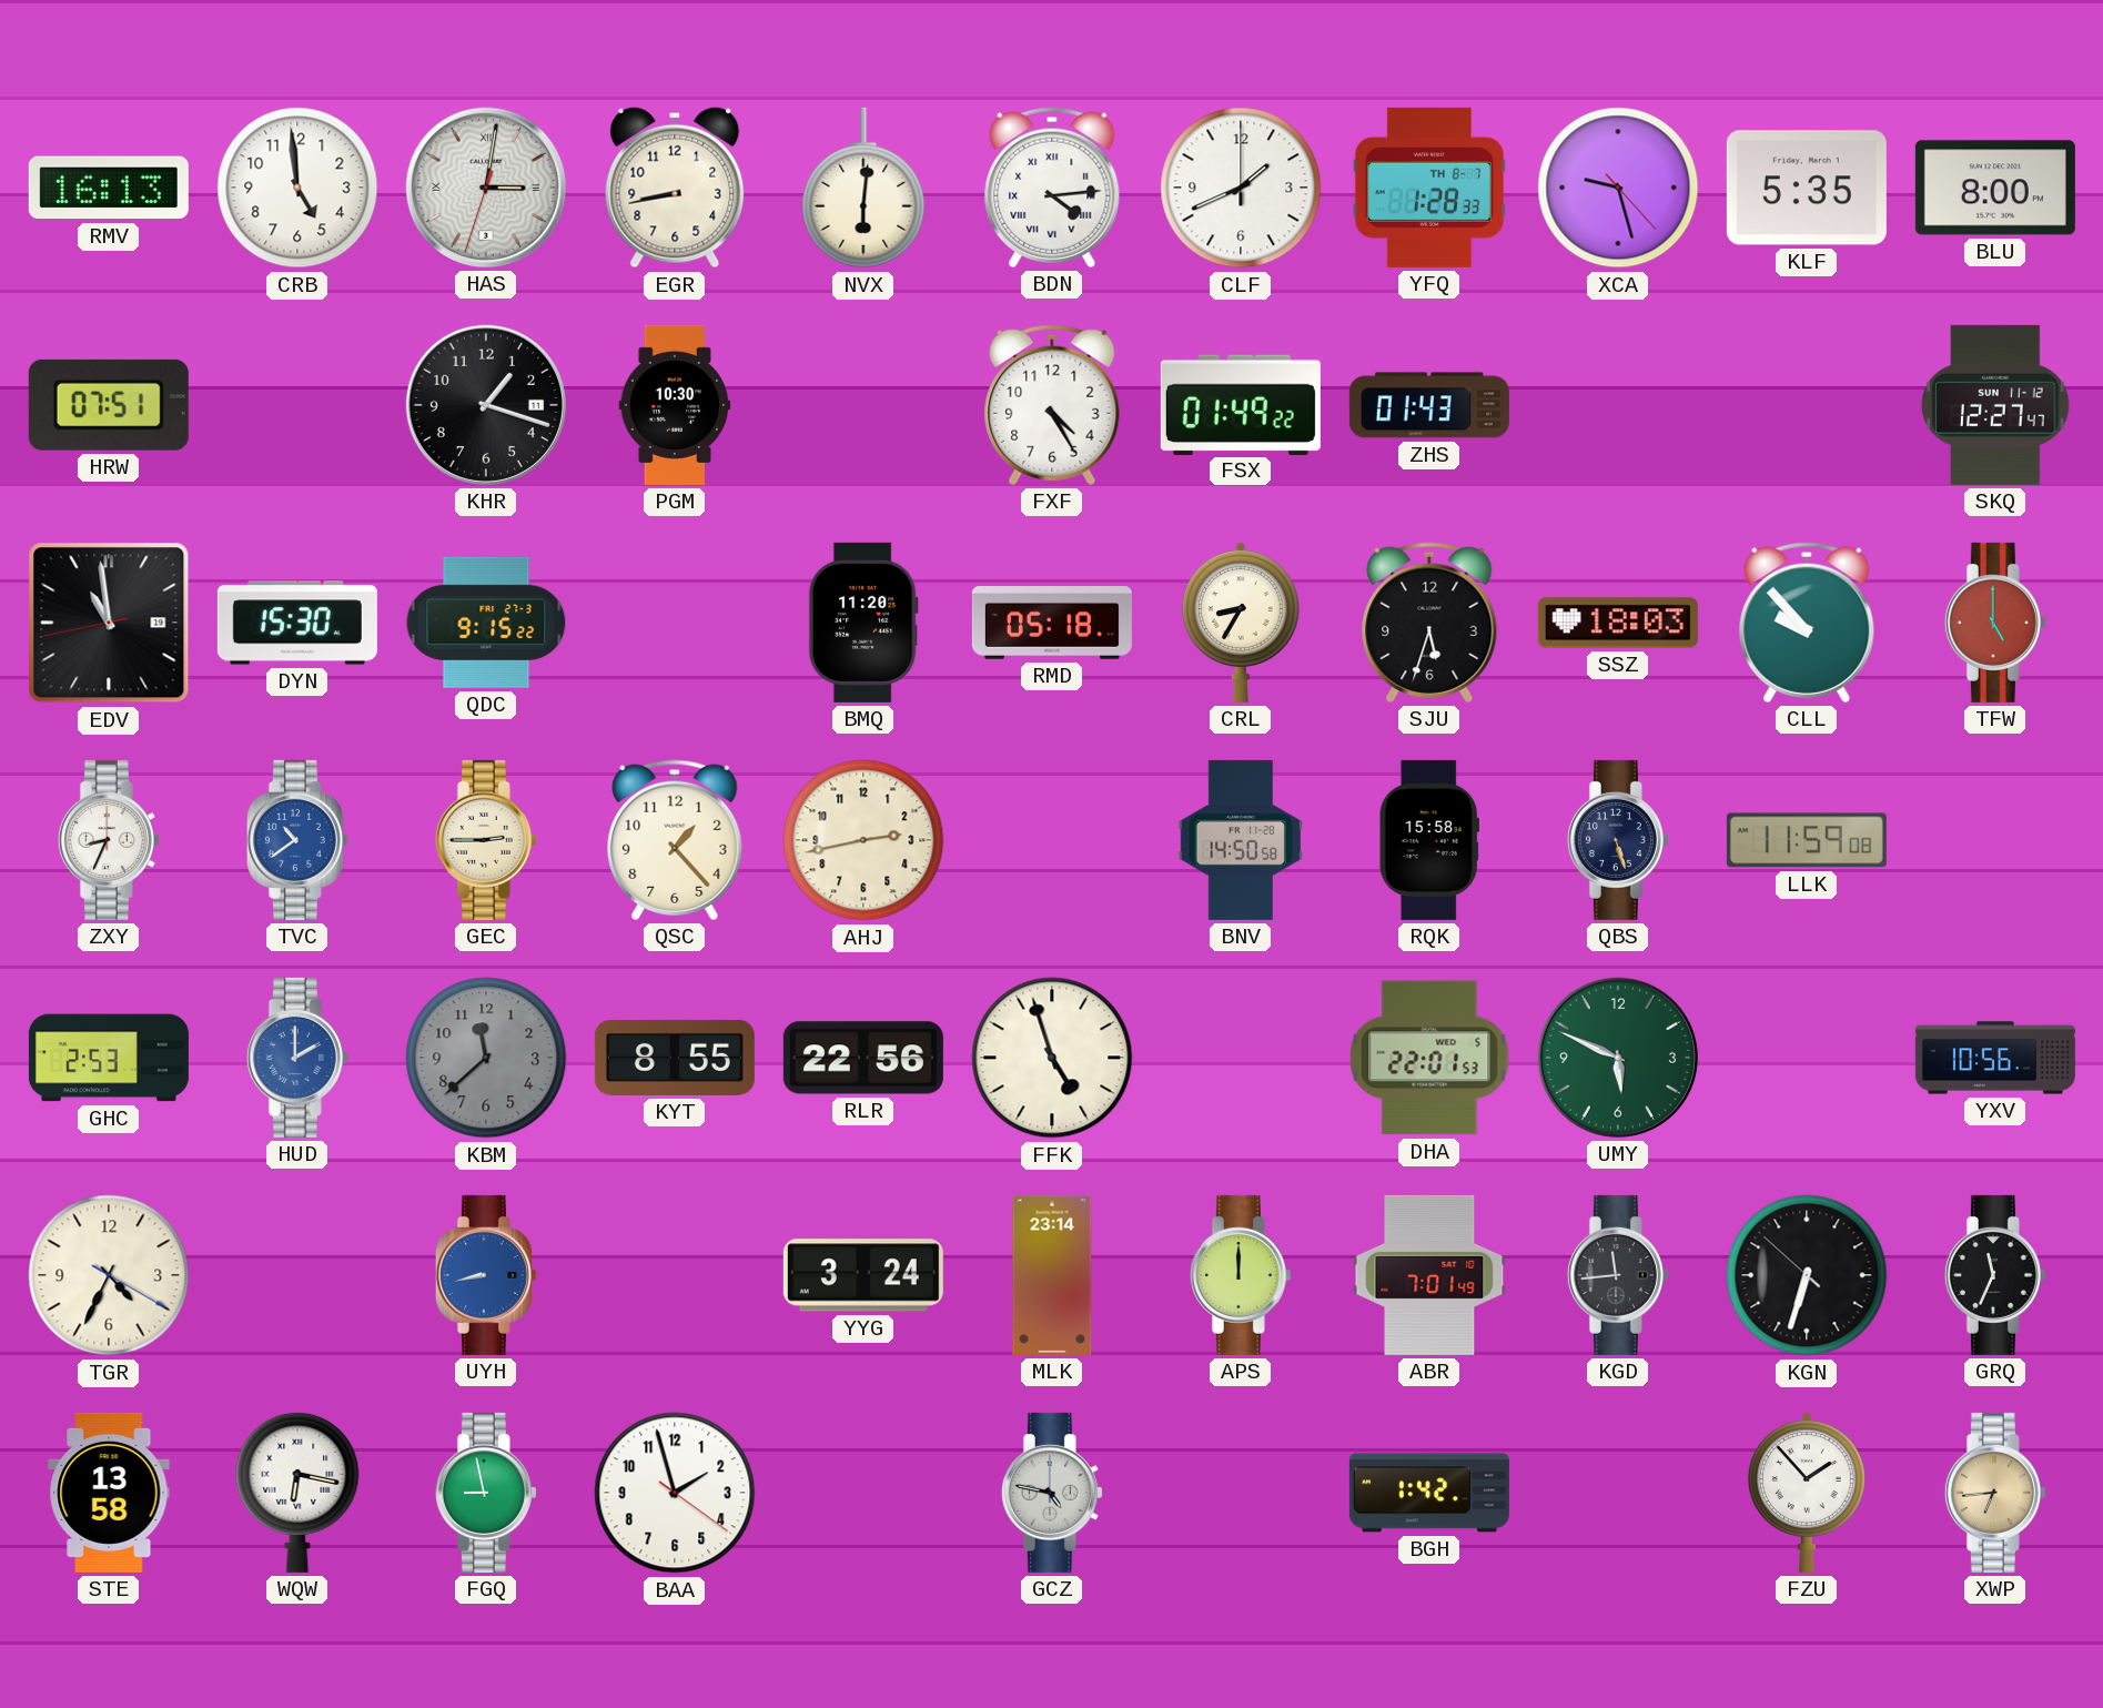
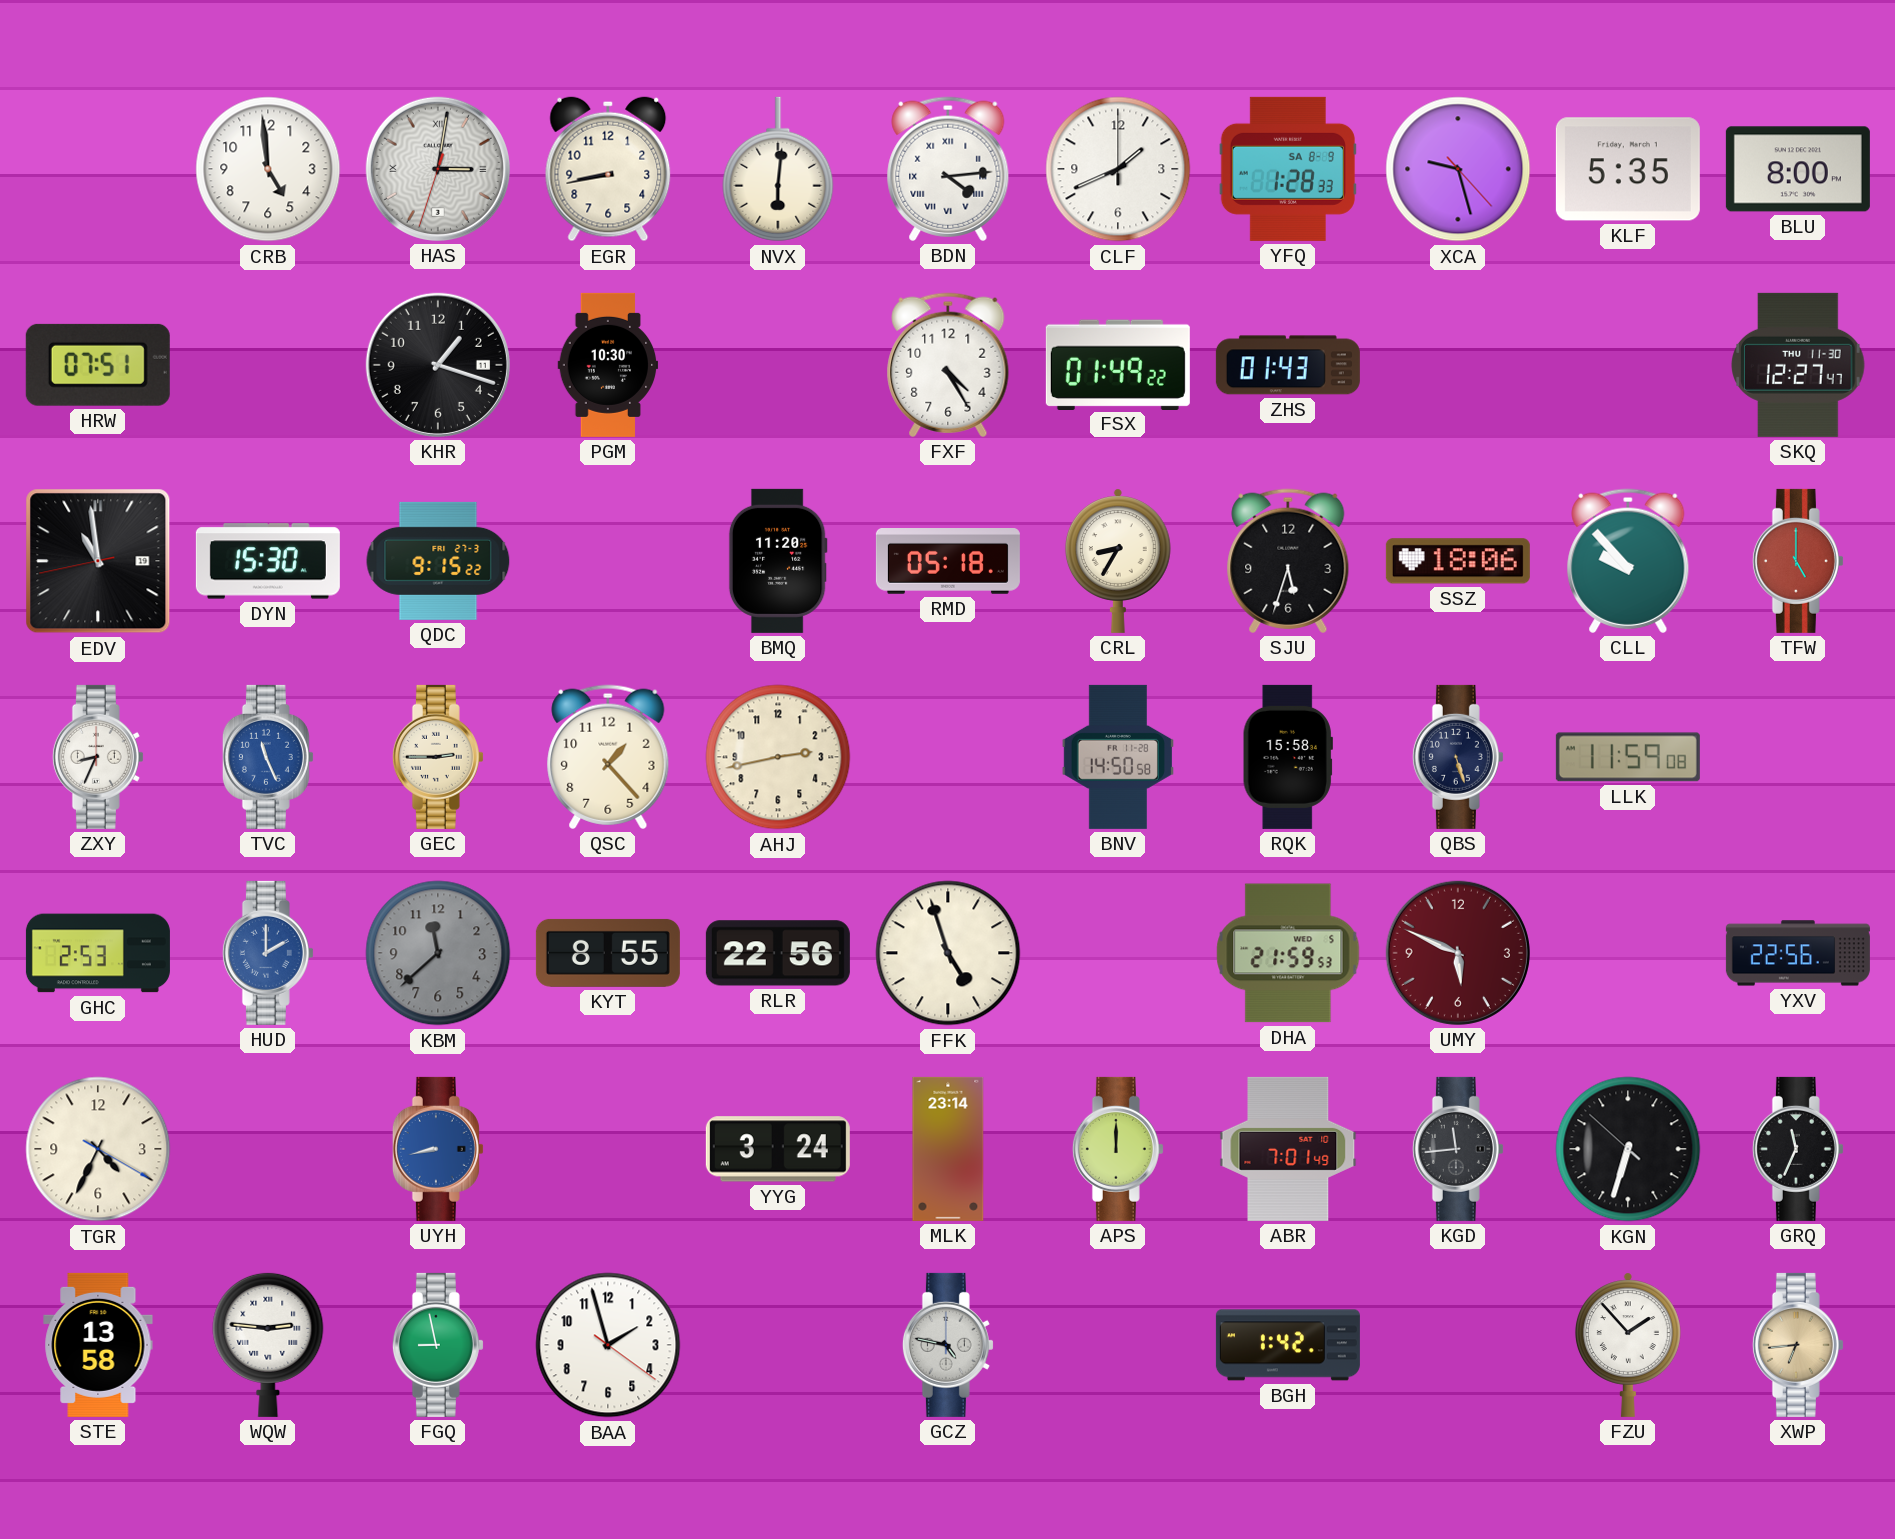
RMV: 16:13 -> none
YFQ date: TH 8-7 -> SA 8-9
SKQ date: SUN 11-12 -> THU 11-30
SSZ: 18:03 -> 18:06
TVC: 10:39 -> 11:26
DHA: 22:01 -> 21:59
UMY dial: green -> burgundy
YXV: 10:56 -> 22:56
WQW: 6:17 -> 2:46
